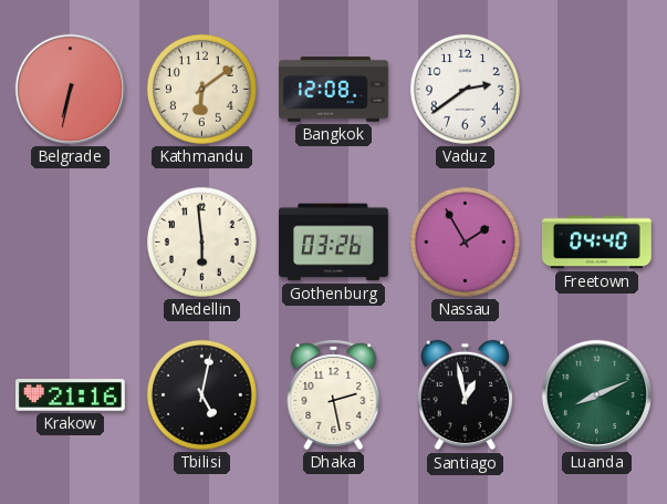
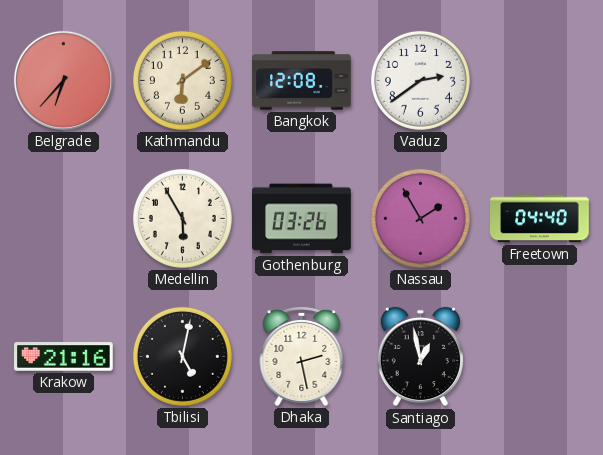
Belgrade: 6:32 -> 6:37
Medellin: 5:59 -> 5:55
Luanda: 8:11 -> none
